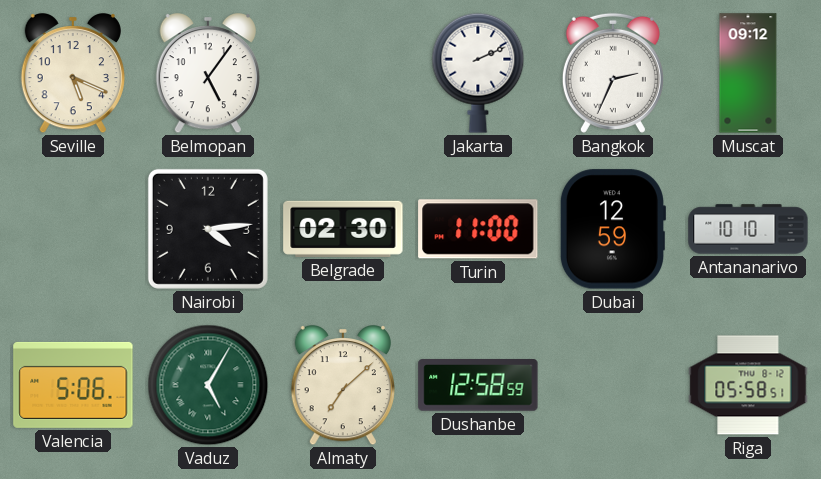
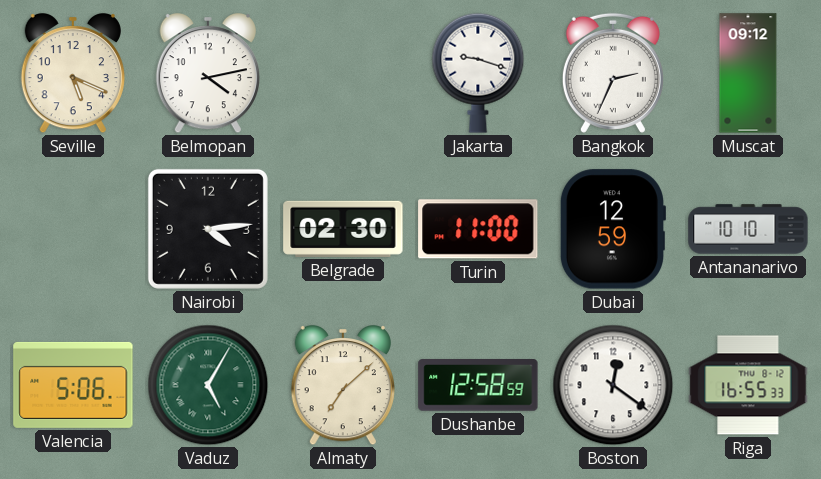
Belmopan: 5:06 -> 4:13
Jakarta: 2:11 -> 9:18
Boston: none -> 12:21
Riga: 05:58 -> 16:55
